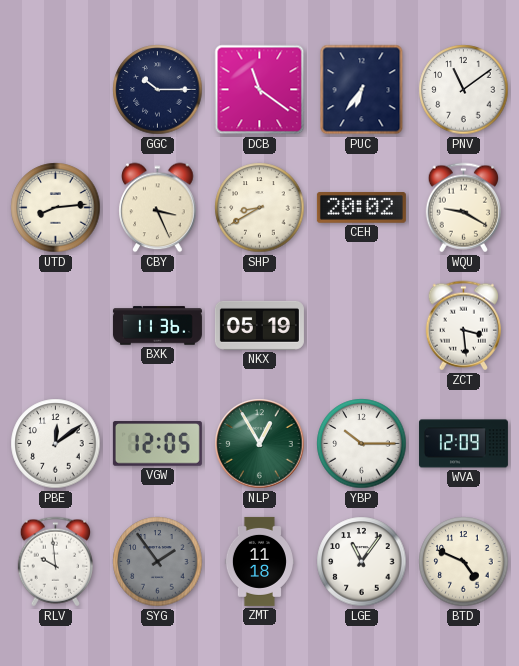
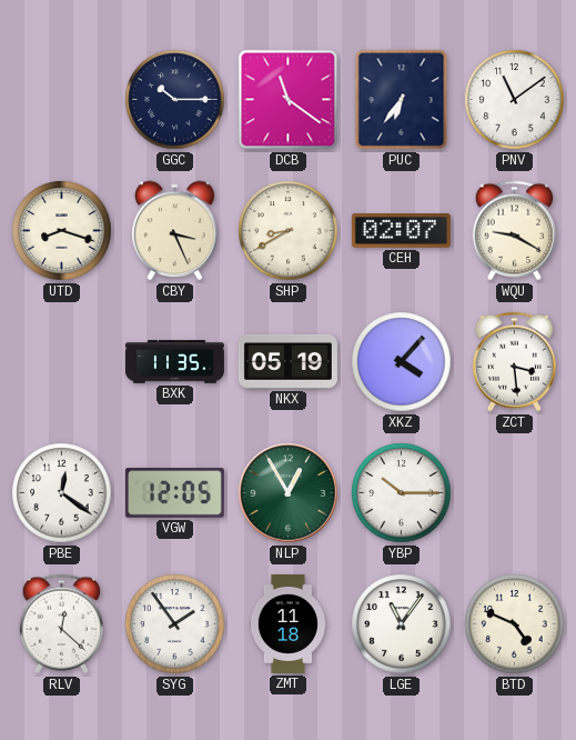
UTD: 8:14 -> 8:18
CEH: 20:02 -> 02:07
BXK: 11:36 -> 11:35
XKZ: none -> 4:07
PBE: 12:09 -> 12:21
WVA: 12:09 -> none
RLV: 9:59 -> 12:22
SYG dial: grey -> white
